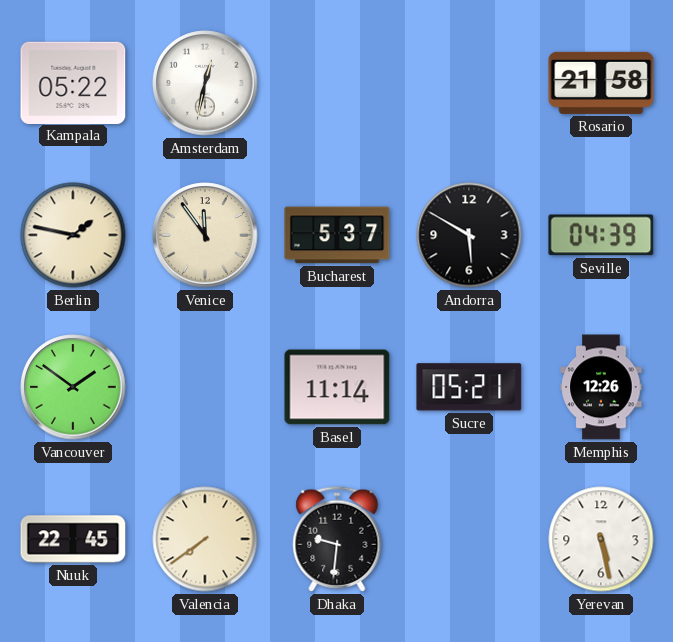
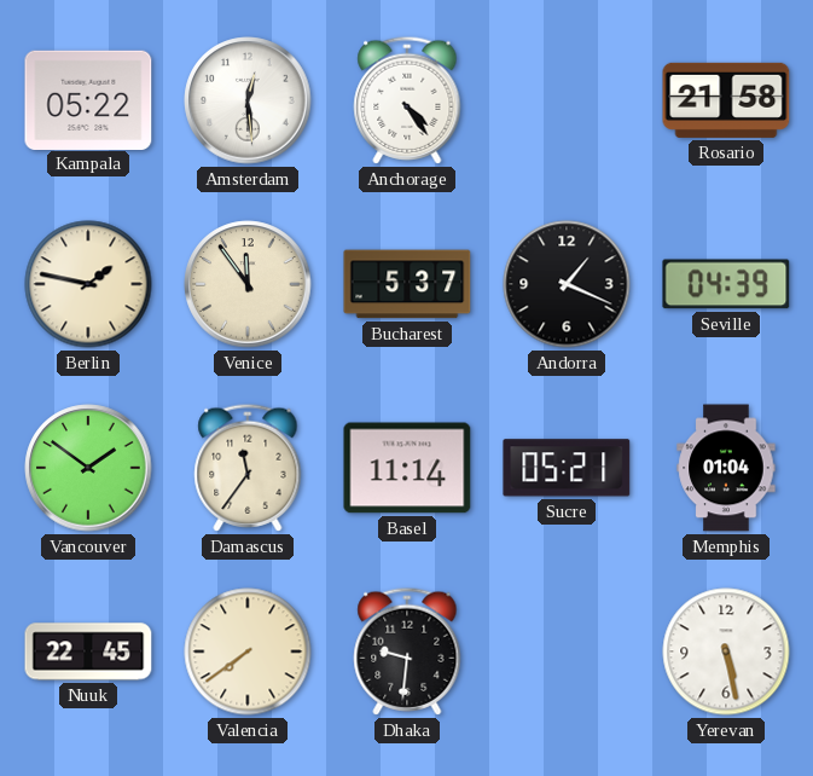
Amsterdam: 12:32 -> 12:29
Anchorage: none -> 4:24
Andorra: 5:50 -> 1:19
Damascus: none -> 11:36
Memphis: 12:26 -> 01:04
